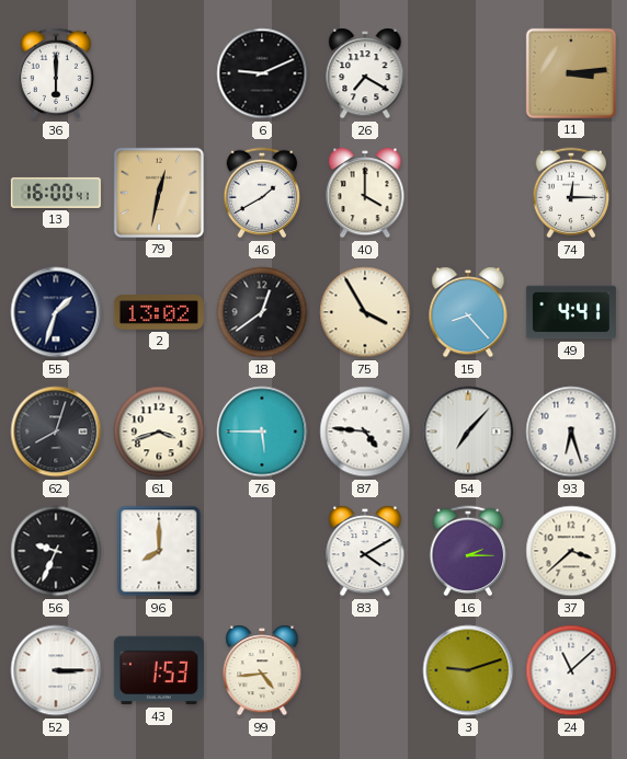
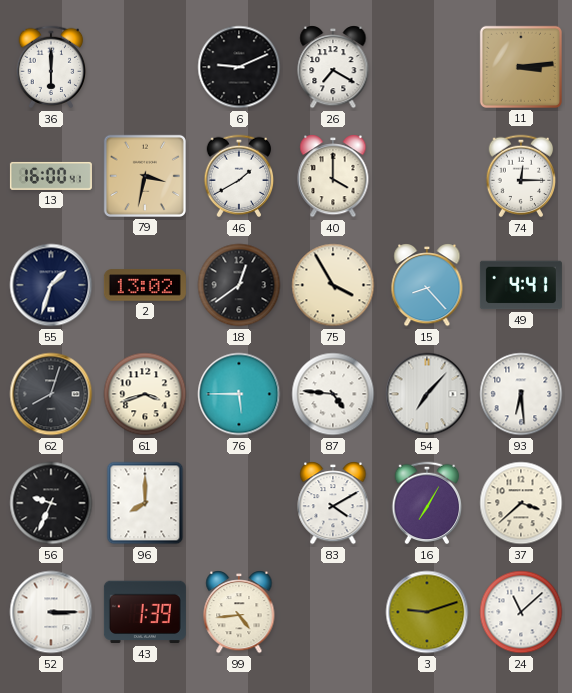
79: 12:32 -> 3:32
93: 6:27 -> 6:29
16: 2:15 -> 7:05
43: 1:53 -> 1:39
